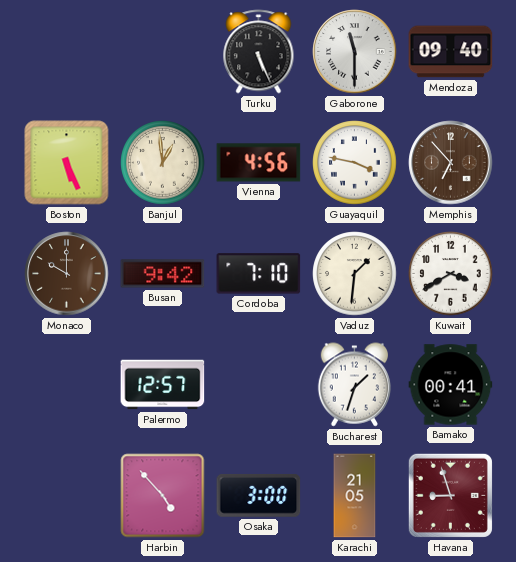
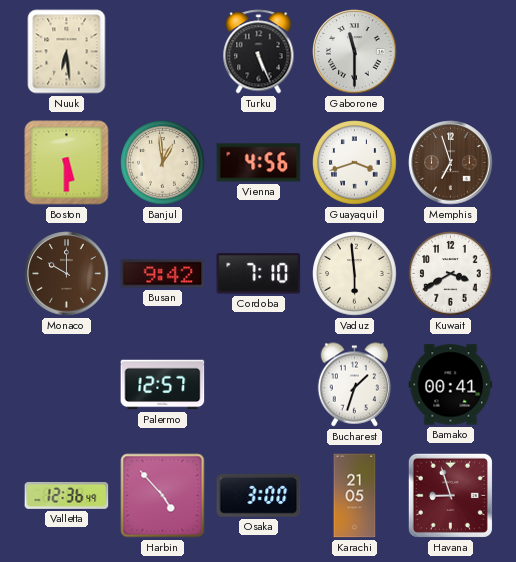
Nuuk: none -> 6:29
Mendoza: 09:40 -> none
Boston: 5:26 -> 5:30
Guayaquil: 3:47 -> 3:42
Memphis: 6:53 -> 6:57
Vaduz: 1:31 -> 5:59
Valletta: none -> 12:36
